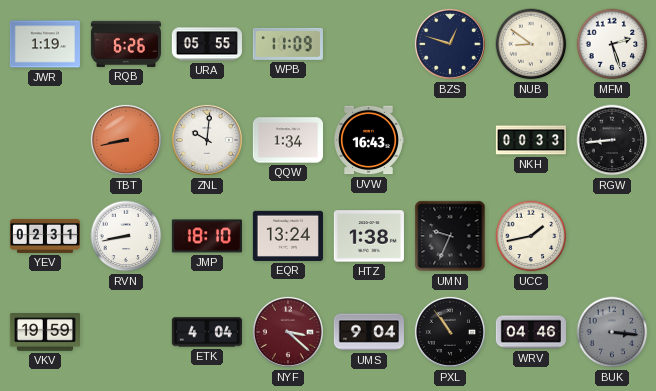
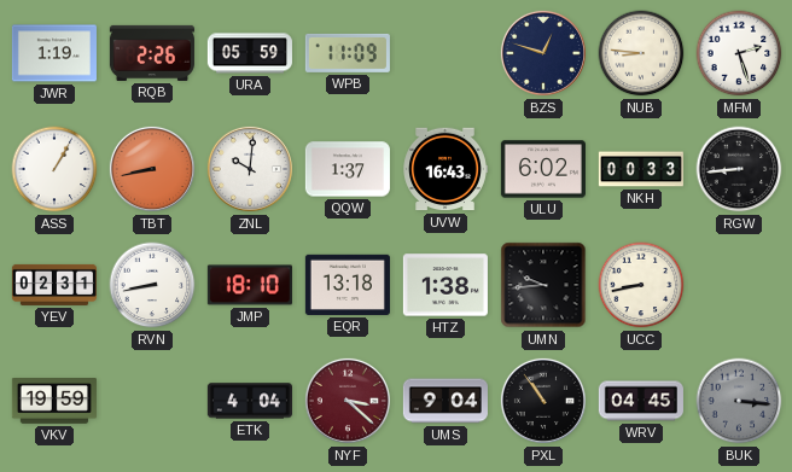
RQB: 6:26 -> 2:26
URA: 05:55 -> 05:59
NUB: 8:51 -> 8:46
ASS: none -> 1:05
QQW: 1:34 -> 1:37
ULU: none -> 6:02
EQR: 13:24 -> 13:18
UMN: 9:34 -> 9:44
UCC: 1:43 -> 8:43
WRV: 04:46 -> 04:45
